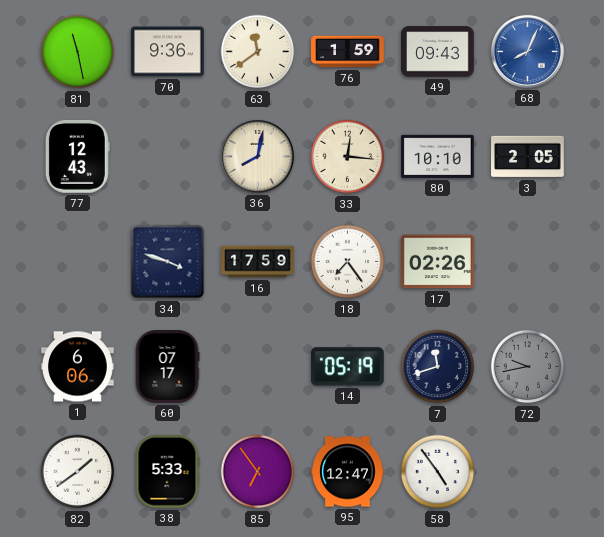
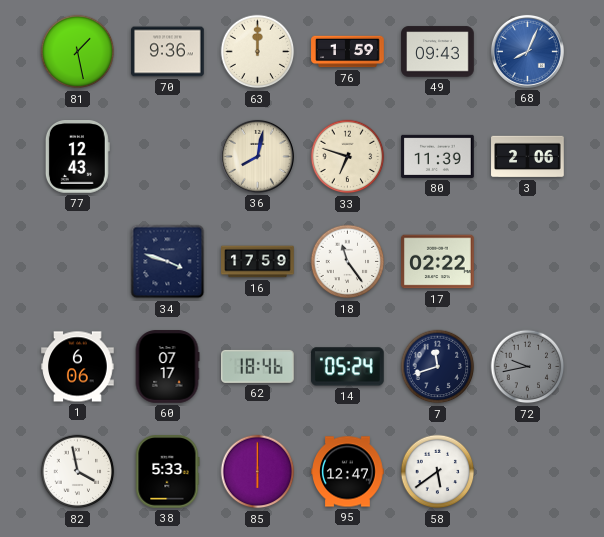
81: 11:28 -> 1:28
63: 11:39 -> 12:00
33: 12:16 -> 6:48
80: 10:10 -> 11:39
3: 2:05 -> 2:06
18: 7:24 -> 11:24
17: 02:26 -> 02:22
62: none -> 18:46
14: 05:19 -> 05:24
82: 1:39 -> 3:58
85: 6:54 -> 6:00
58: 4:54 -> 5:39
